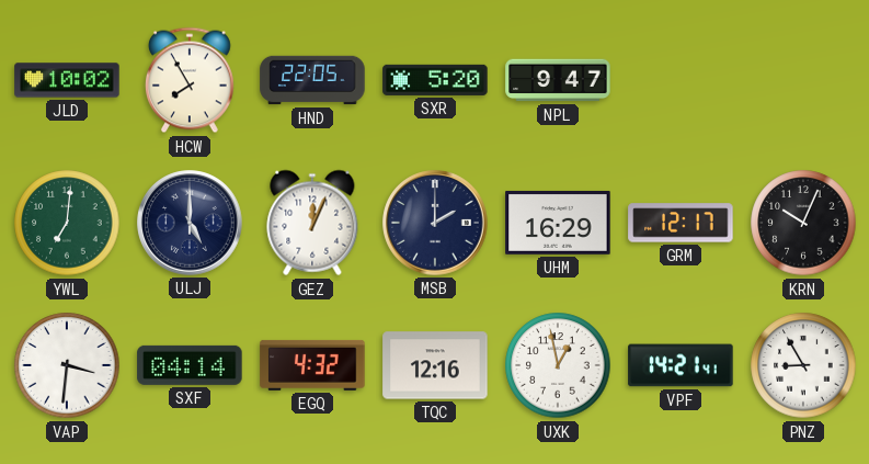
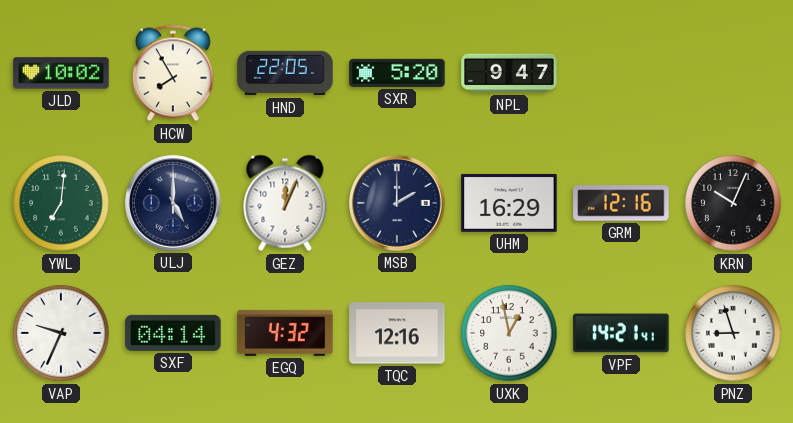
GRM: 12:17 -> 12:16
VAP: 3:31 -> 9:34
PNZ: 8:55 -> 8:57
